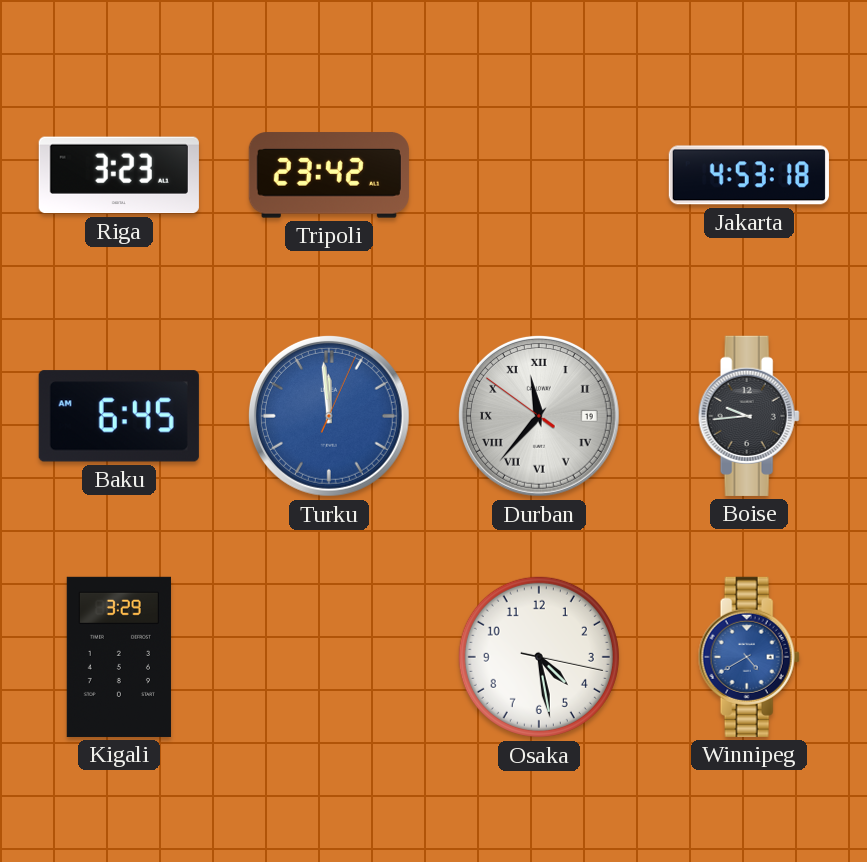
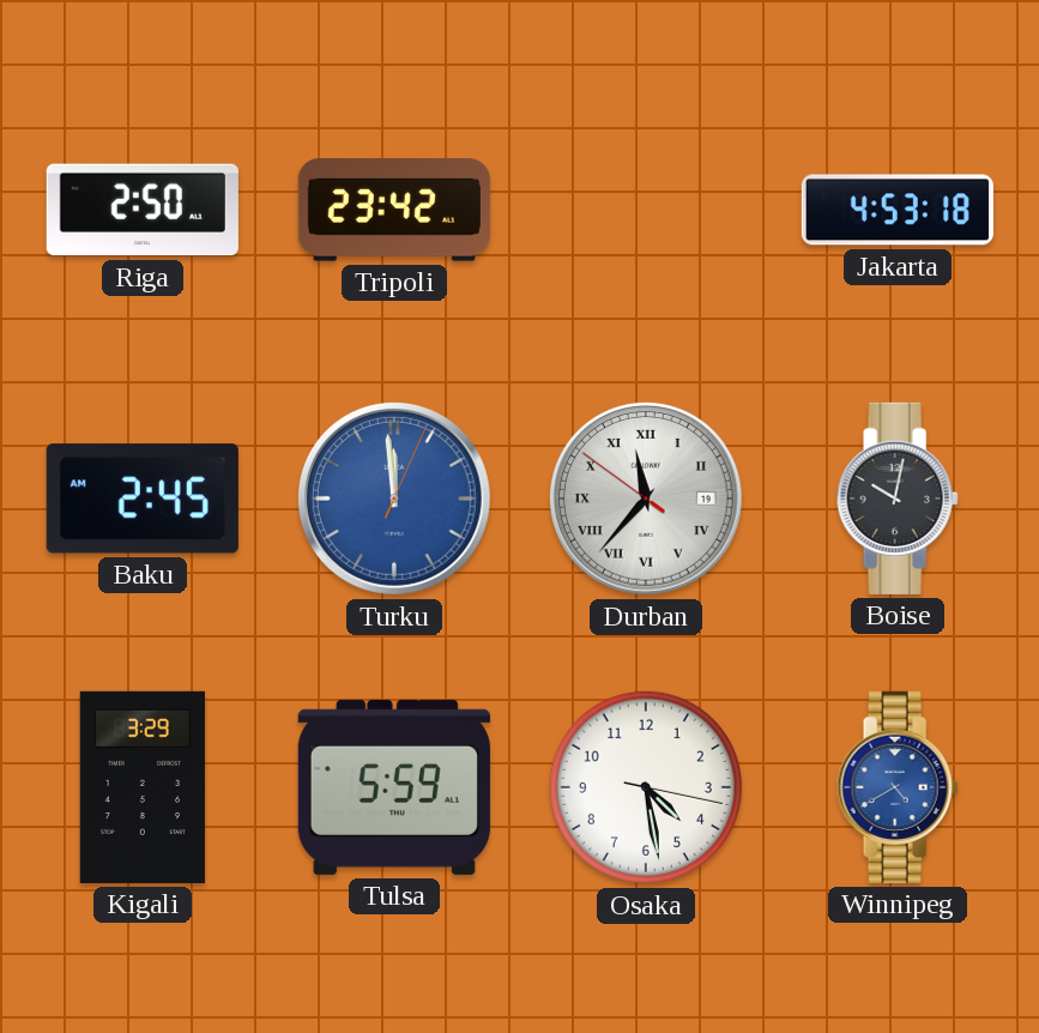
Riga: 3:23 -> 2:50
Baku: 6:45 -> 2:45
Boise: 9:44 -> 10:02
Tulsa: none -> 5:59
